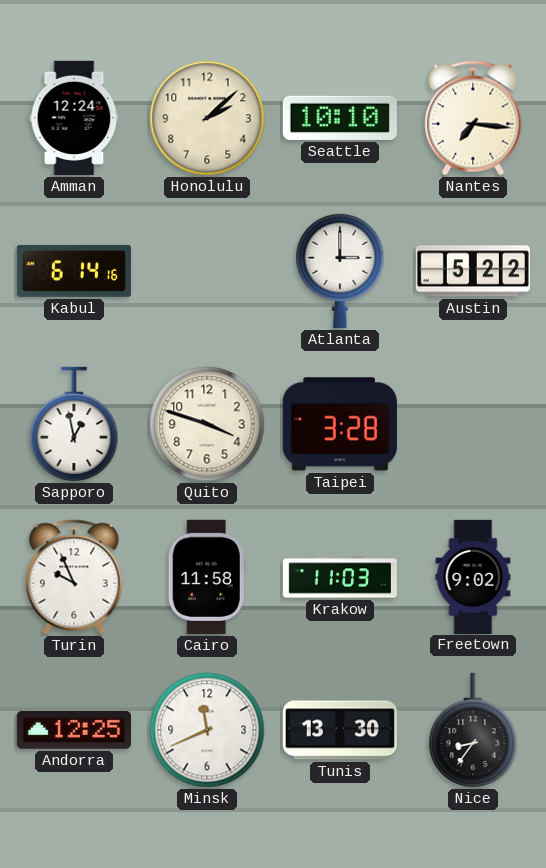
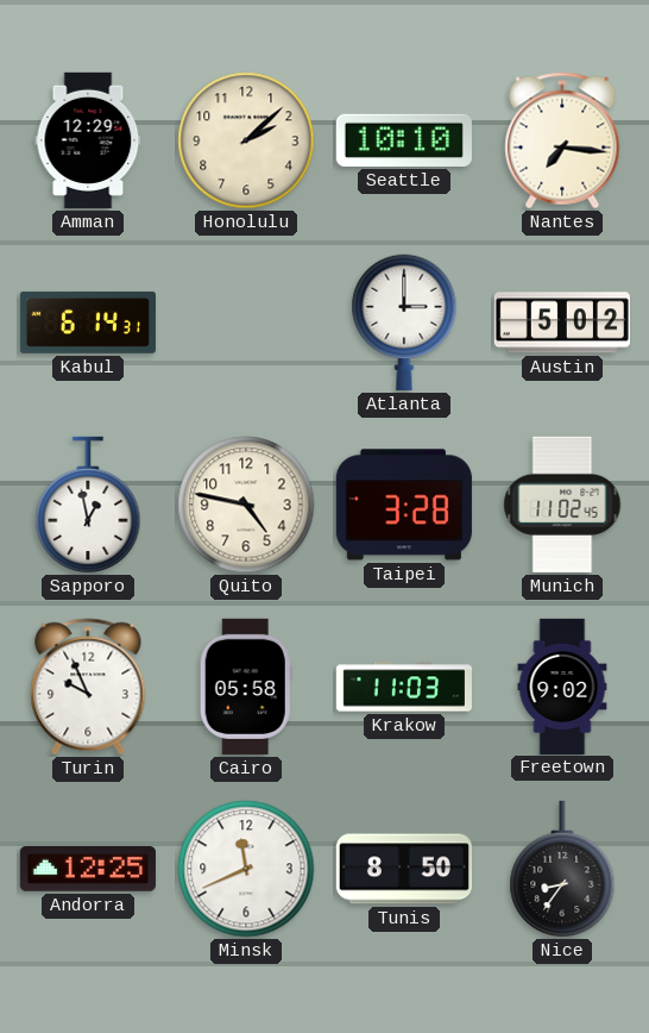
Amman: 12:24 -> 12:29
Kabul: 6:14:16 -> 6:14:31
Austin: 5:22 -> 5:02
Quito: 3:48 -> 4:47
Munich: none -> 11:02
Cairo: 11:58 -> 05:58
Tunis: 13:30 -> 8:50
